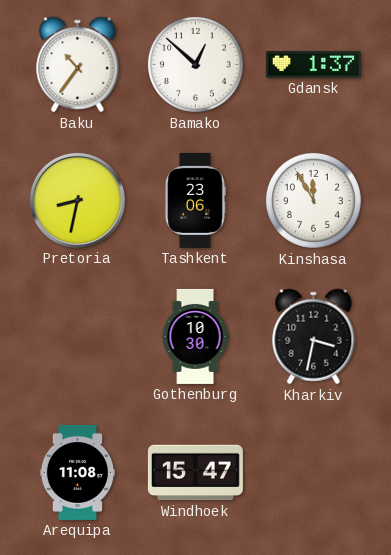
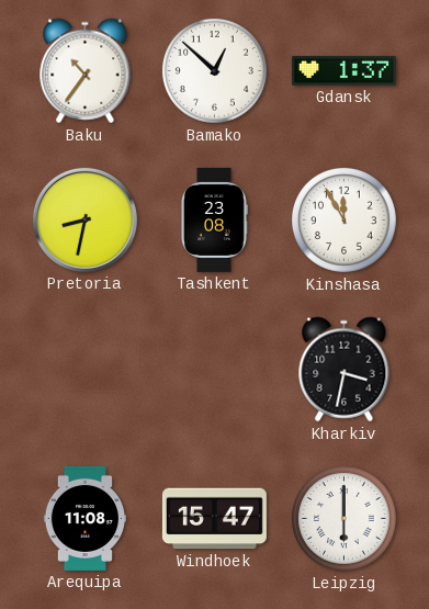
Tashkent: 23:06 -> 23:08
Gothenburg: 10:30 -> none
Leipzig: none -> 6:00
